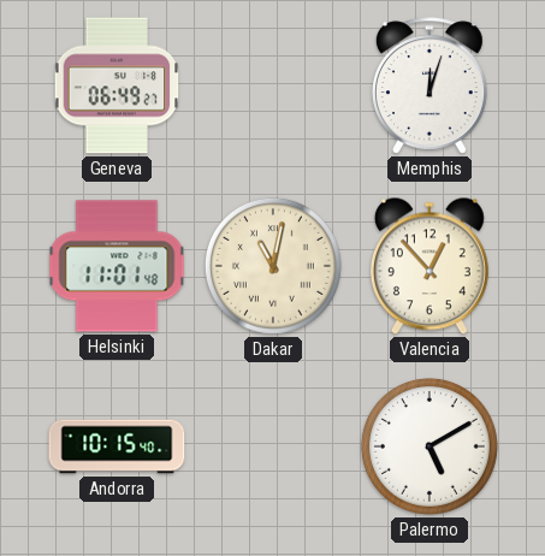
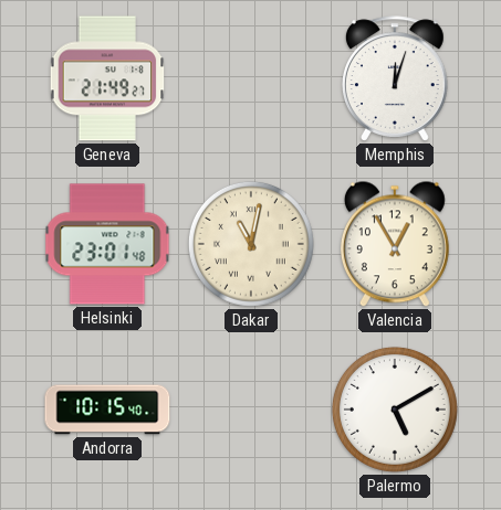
Geneva: 06:49 -> 21:49
Helsinki: 11:01 -> 23:01
Valencia: 12:53 -> 12:55
